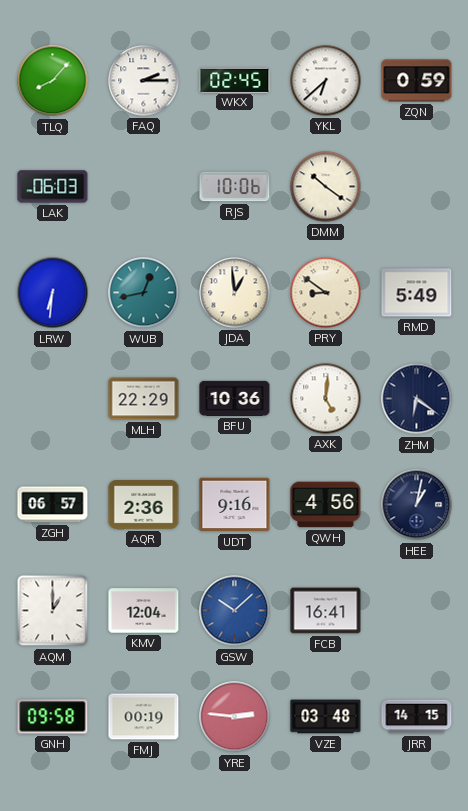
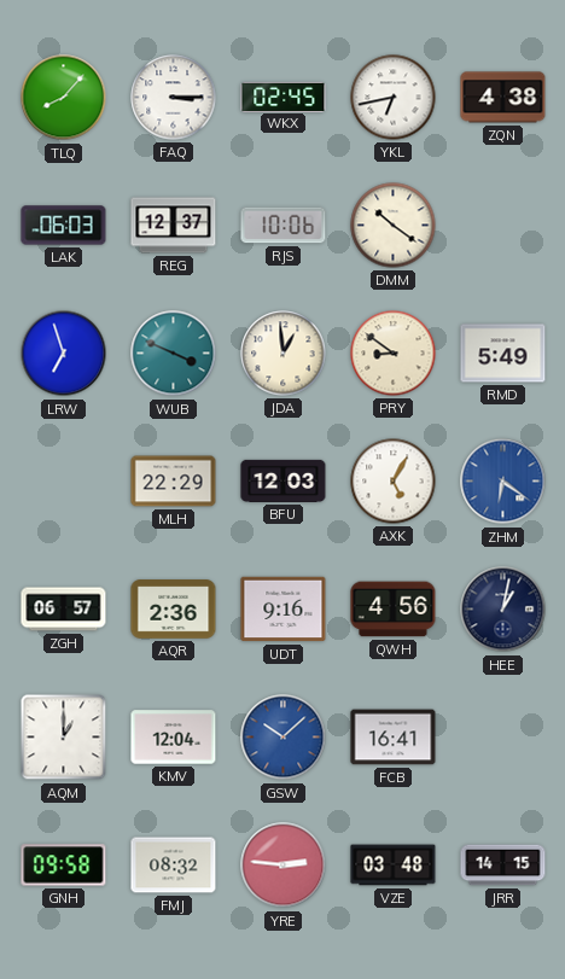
FAQ: 2:15 -> 3:15
YKL: 6:38 -> 6:43
ZQN: 0:59 -> 4:38
REG: none -> 12:37
LRW: 6:31 -> 6:57
WUB: 12:43 -> 3:49
BFU: 10:36 -> 12:03
AXK: 5:01 -> 5:05
ZHM dial: navy -> blue
FMJ: 00:19 -> 08:32
